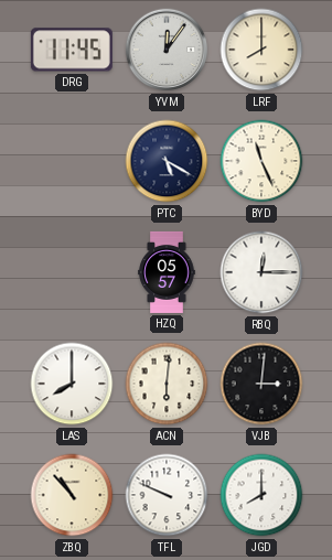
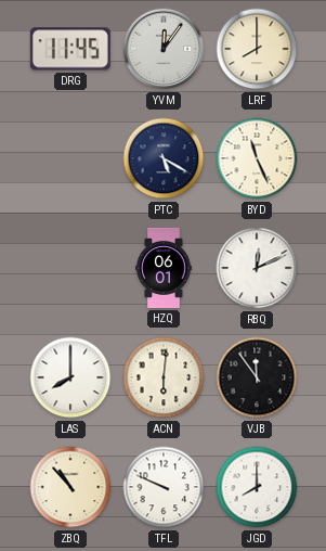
HZQ: 05:57 -> 06:01
RBQ: 12:15 -> 12:11
VJB: 3:01 -> 11:54
